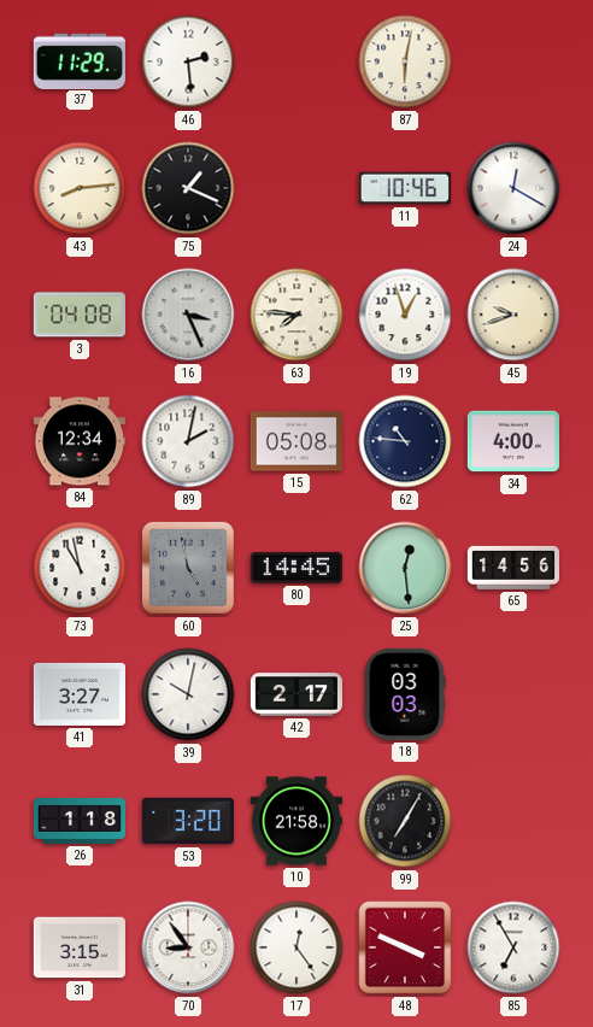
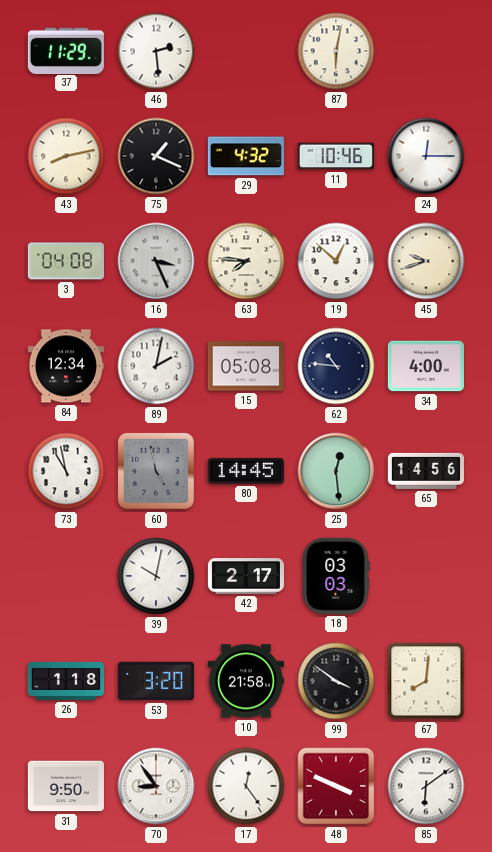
43: 8:14 -> 8:13
29: none -> 4:32
24: 12:20 -> 12:15
19: 12:57 -> 12:52
41: 3:27 -> none
99: 7:05 -> 3:51
67: none -> 8:01
31: 3:15 -> 9:50
85: 6:55 -> 6:09
